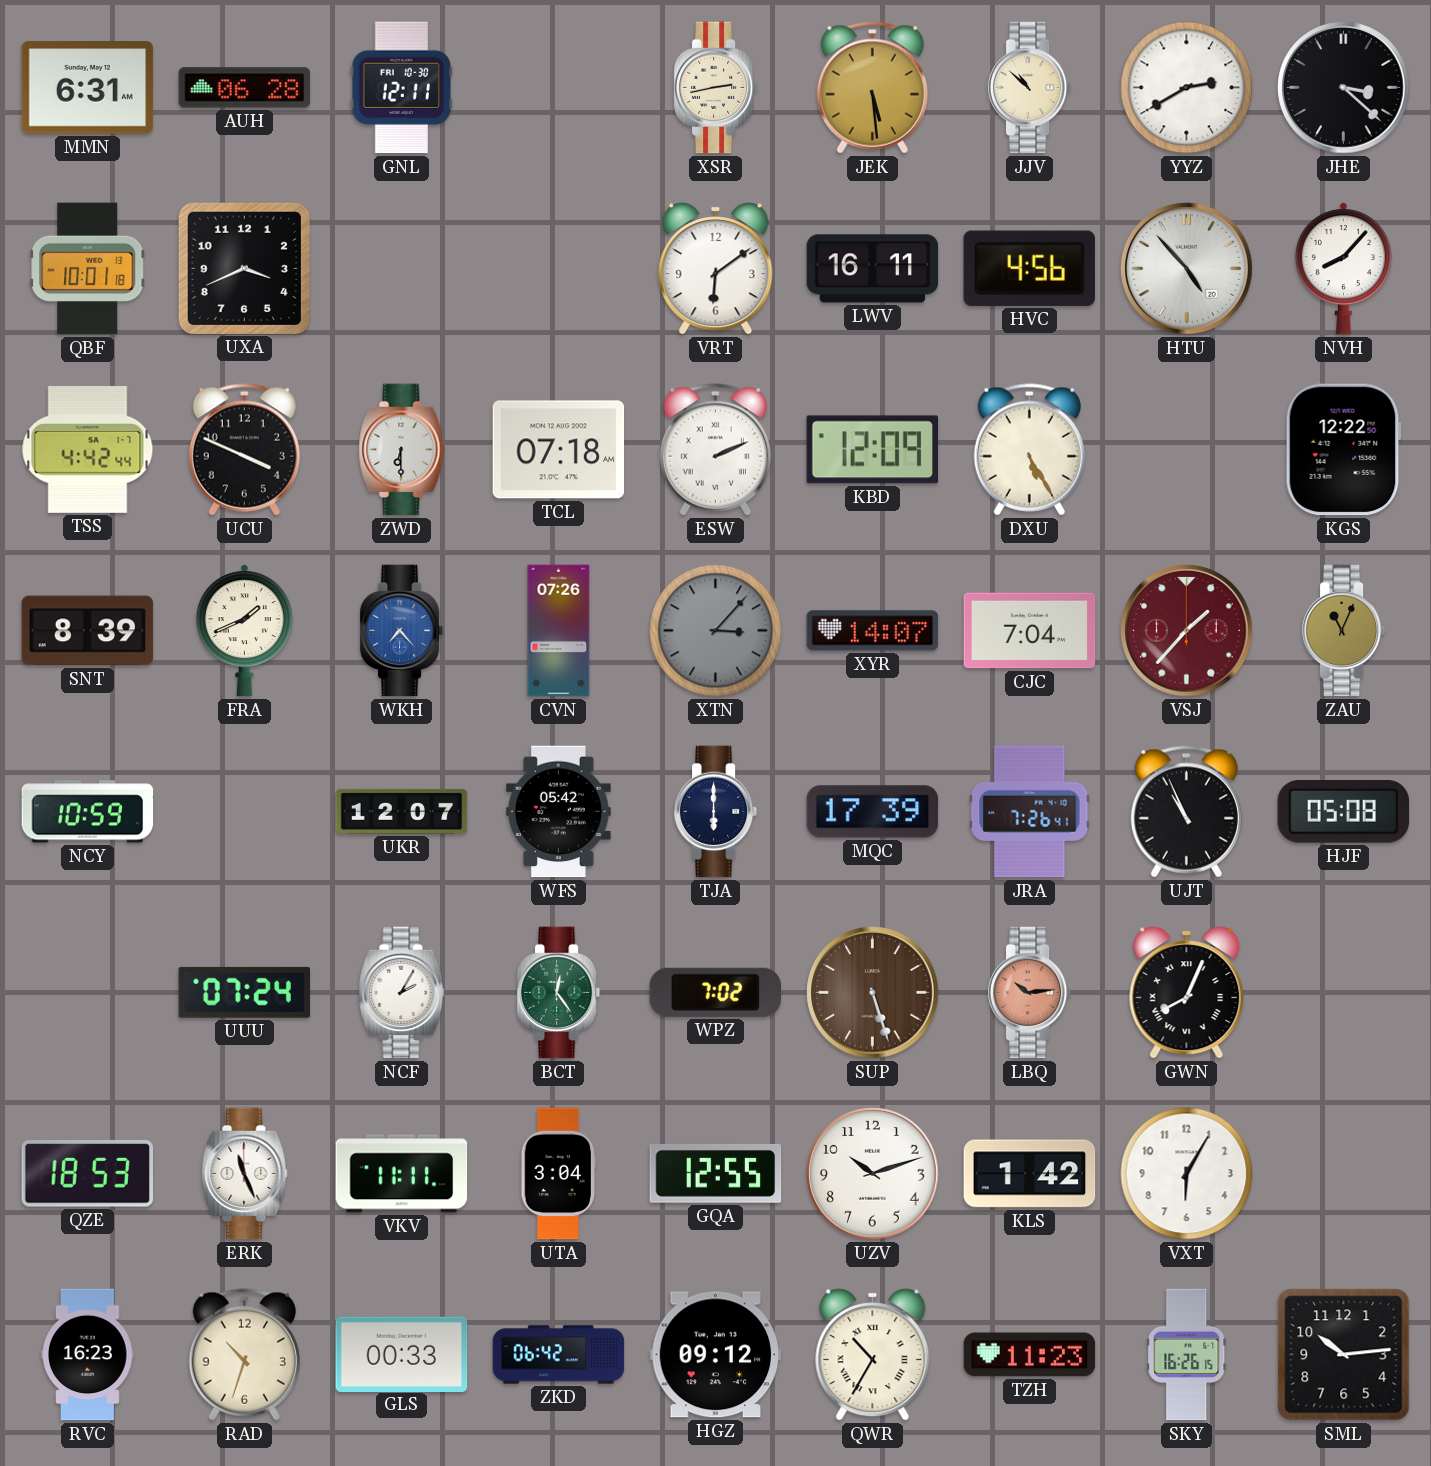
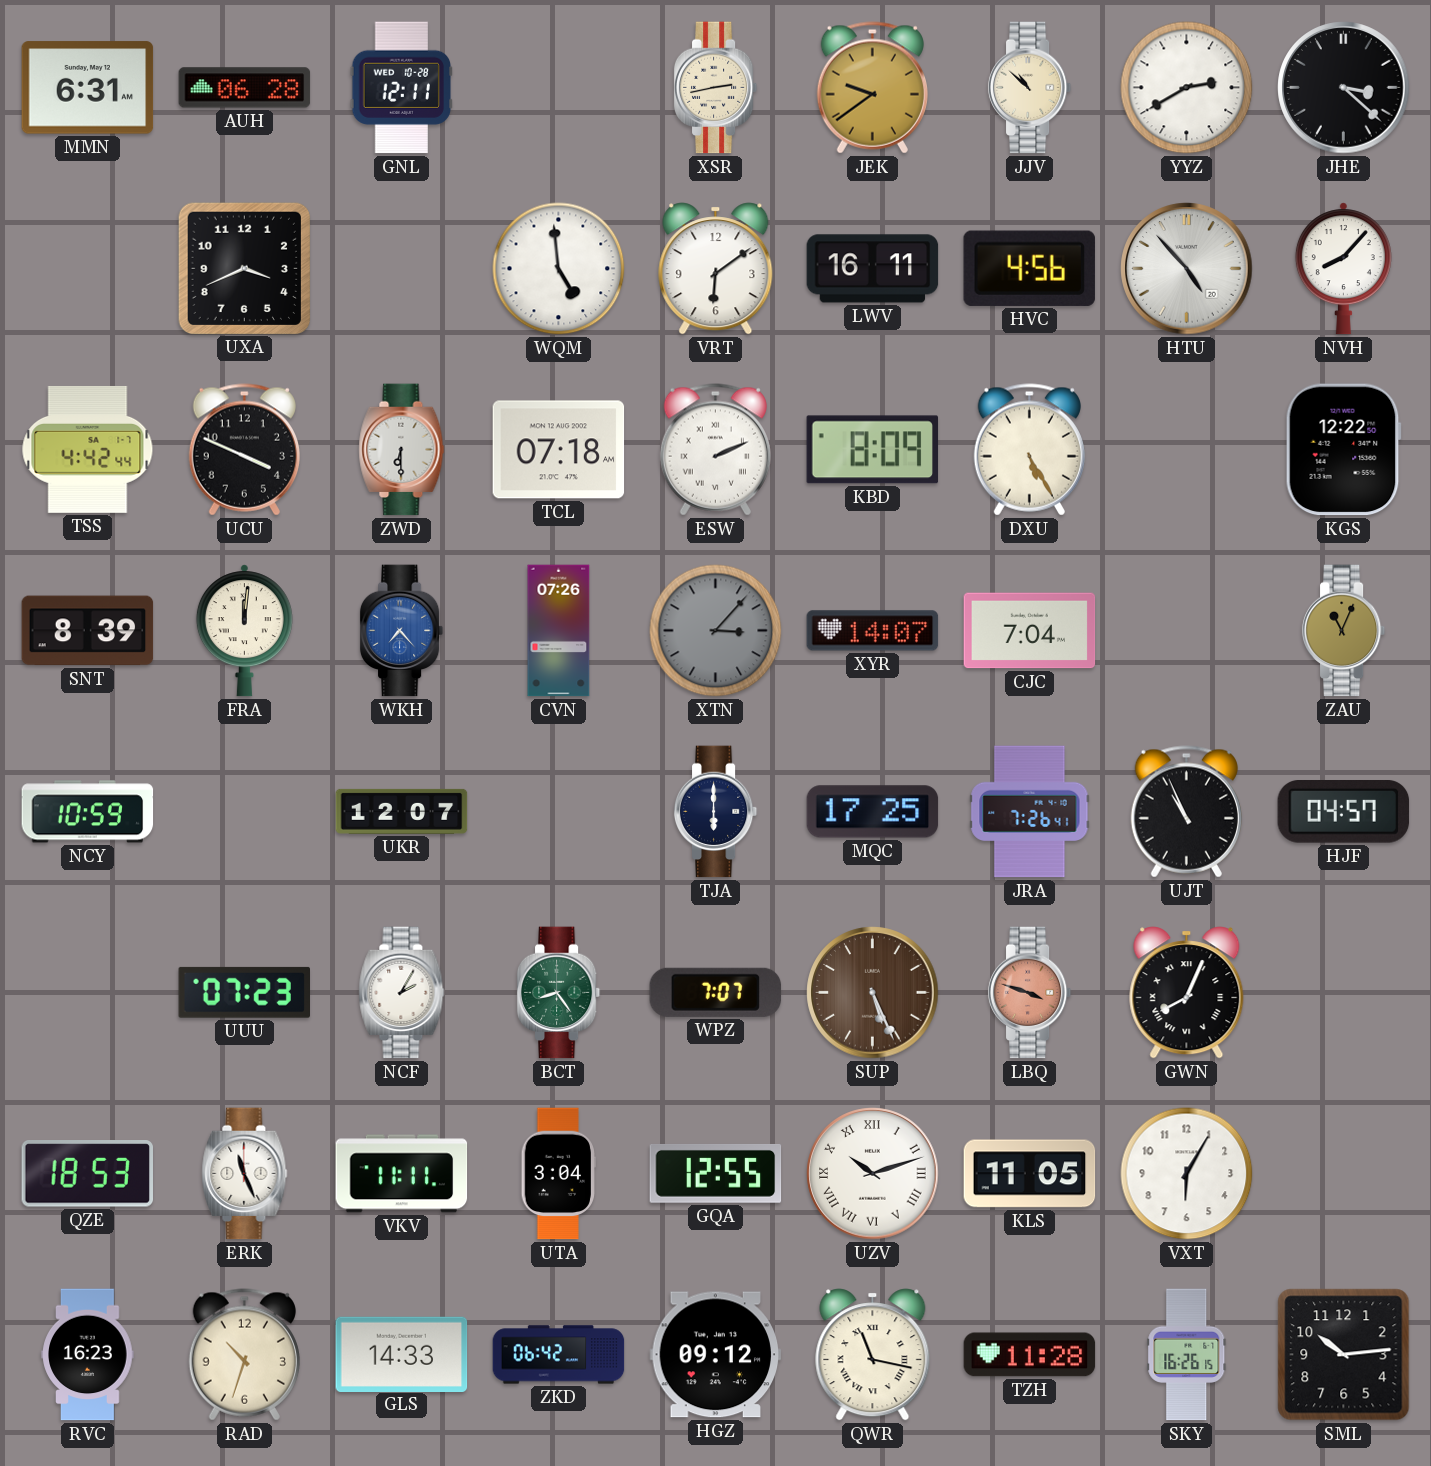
GNL date: FRI 10-30 -> WED 10-28
JEK: 5:29 -> 9:39
QBF: 10:01 -> none
WQM: none -> 4:59
KBD: 12:09 -> 8:09
FRA: 1:41 -> 12:01
VSJ: 1:37 -> none
WFS: 05:42 -> none
MQC: 17:39 -> 17:25
HJF: 05:08 -> 04:57
UUU: 07:24 -> 07:23
BCT: 12:24 -> 8:24
WPZ: 7:02 -> 7:07
SUP: 5:27 -> 5:26
LBQ: 10:14 -> 3:48
UZV numerals: Arabic -> Roman
KLS: 1:42 -> 11:05
GLS: 00:33 -> 14:33
QWR: 10:35 -> 11:17
TZH: 11:23 -> 11:28
